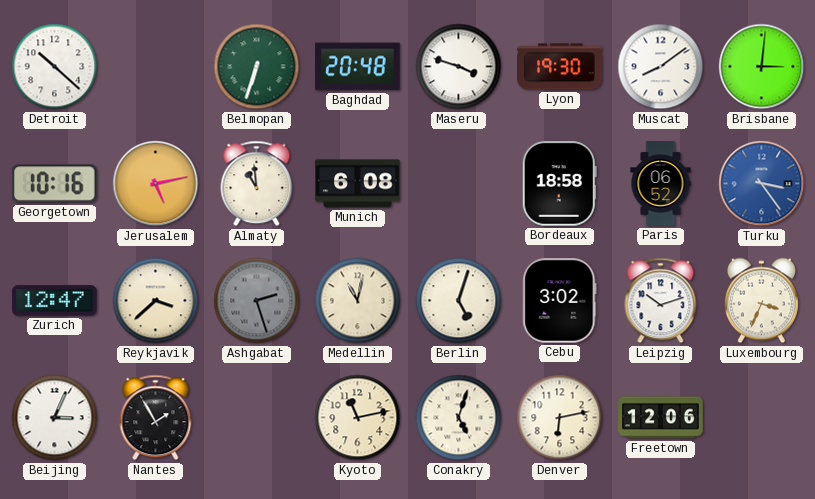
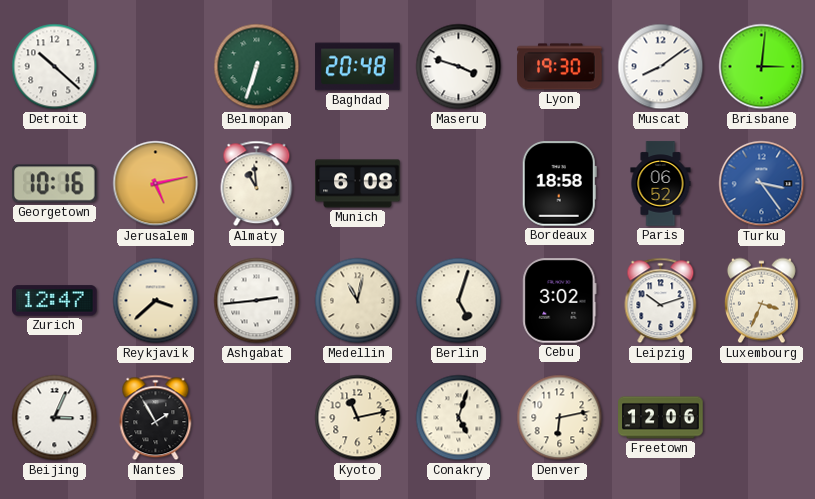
Ashgabat: 2:27 -> 2:44
Ashgabat dial: grey -> white
